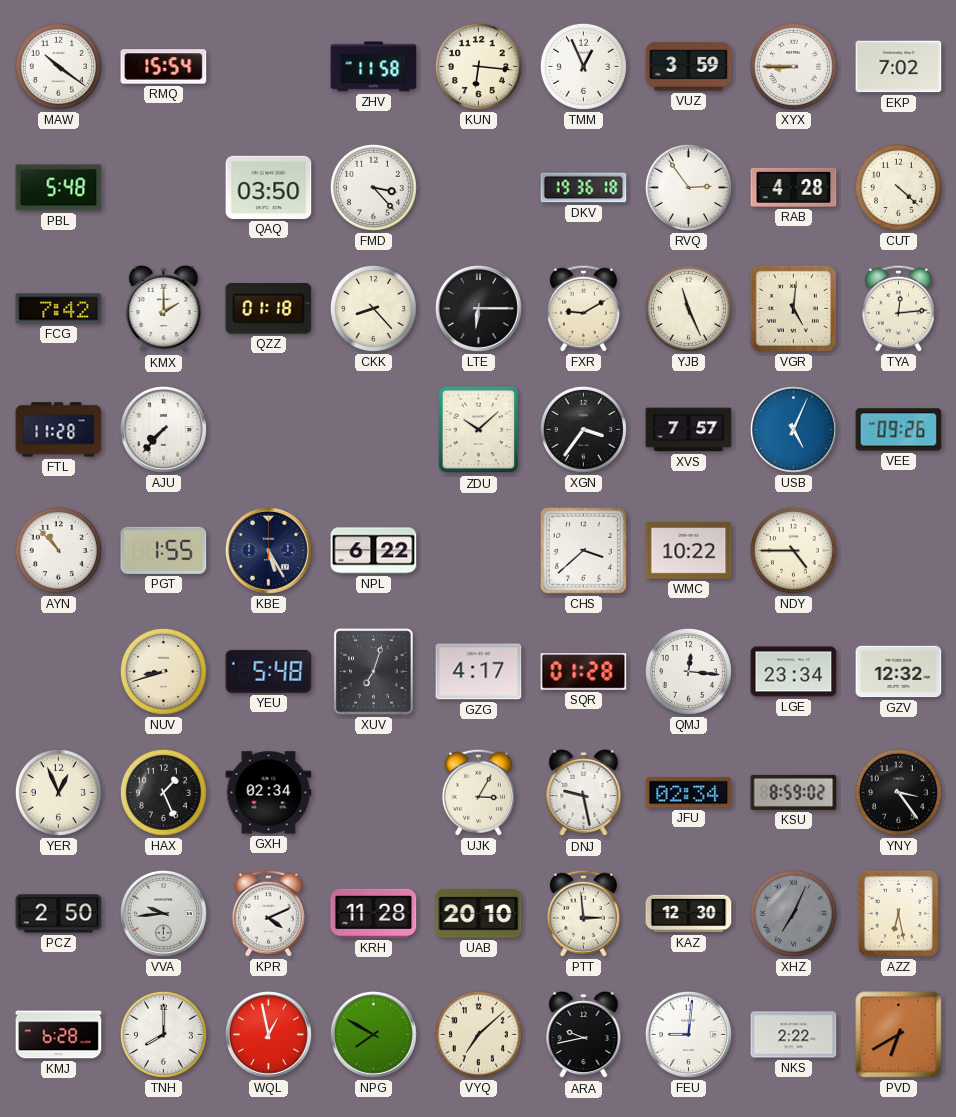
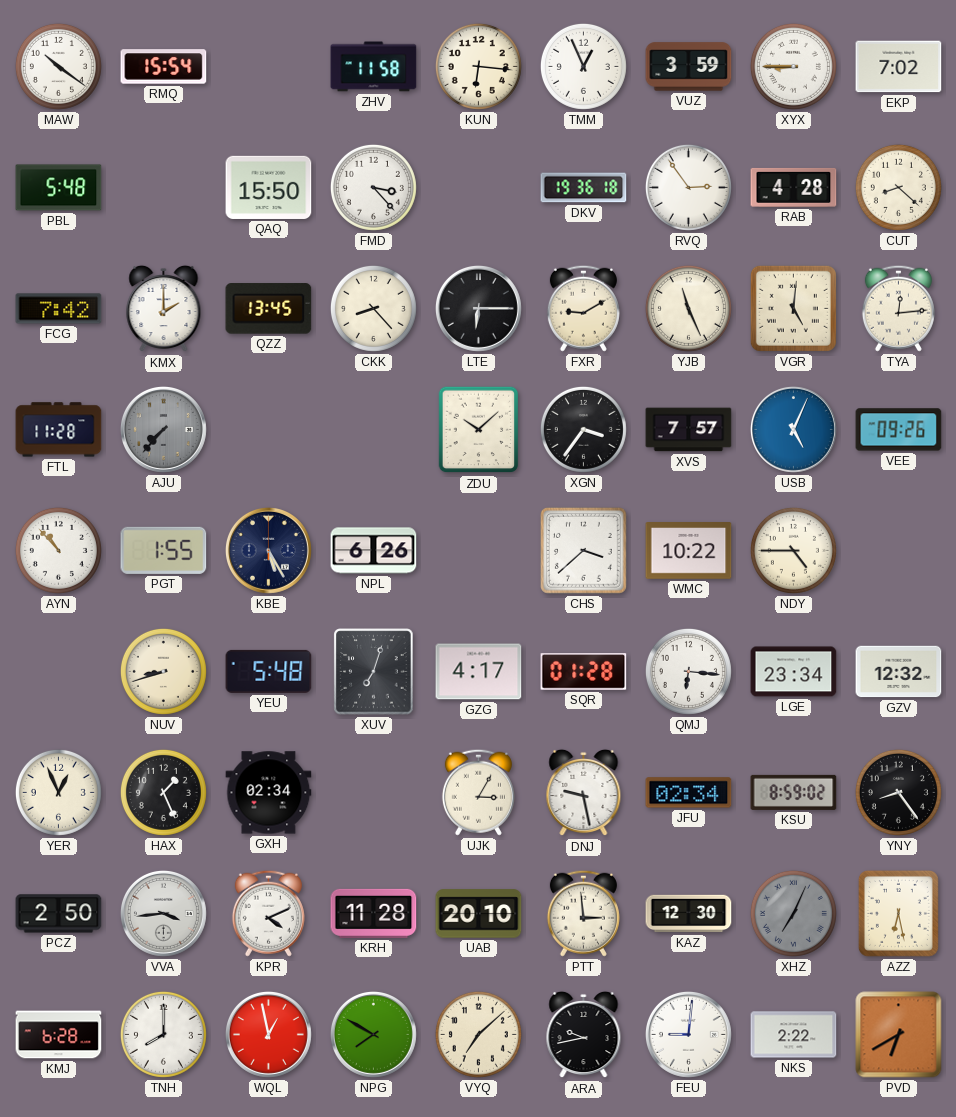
QAQ: 03:50 -> 15:50
CUT: 4:22 -> 8:22
QZZ: 01:18 -> 13:45
AJU dial: white -> grey
NPL: 6:22 -> 6:26
QMJ: 12:16 -> 6:16
YNY: 3:24 -> 8:24
VVA: 9:44 -> 3:44
